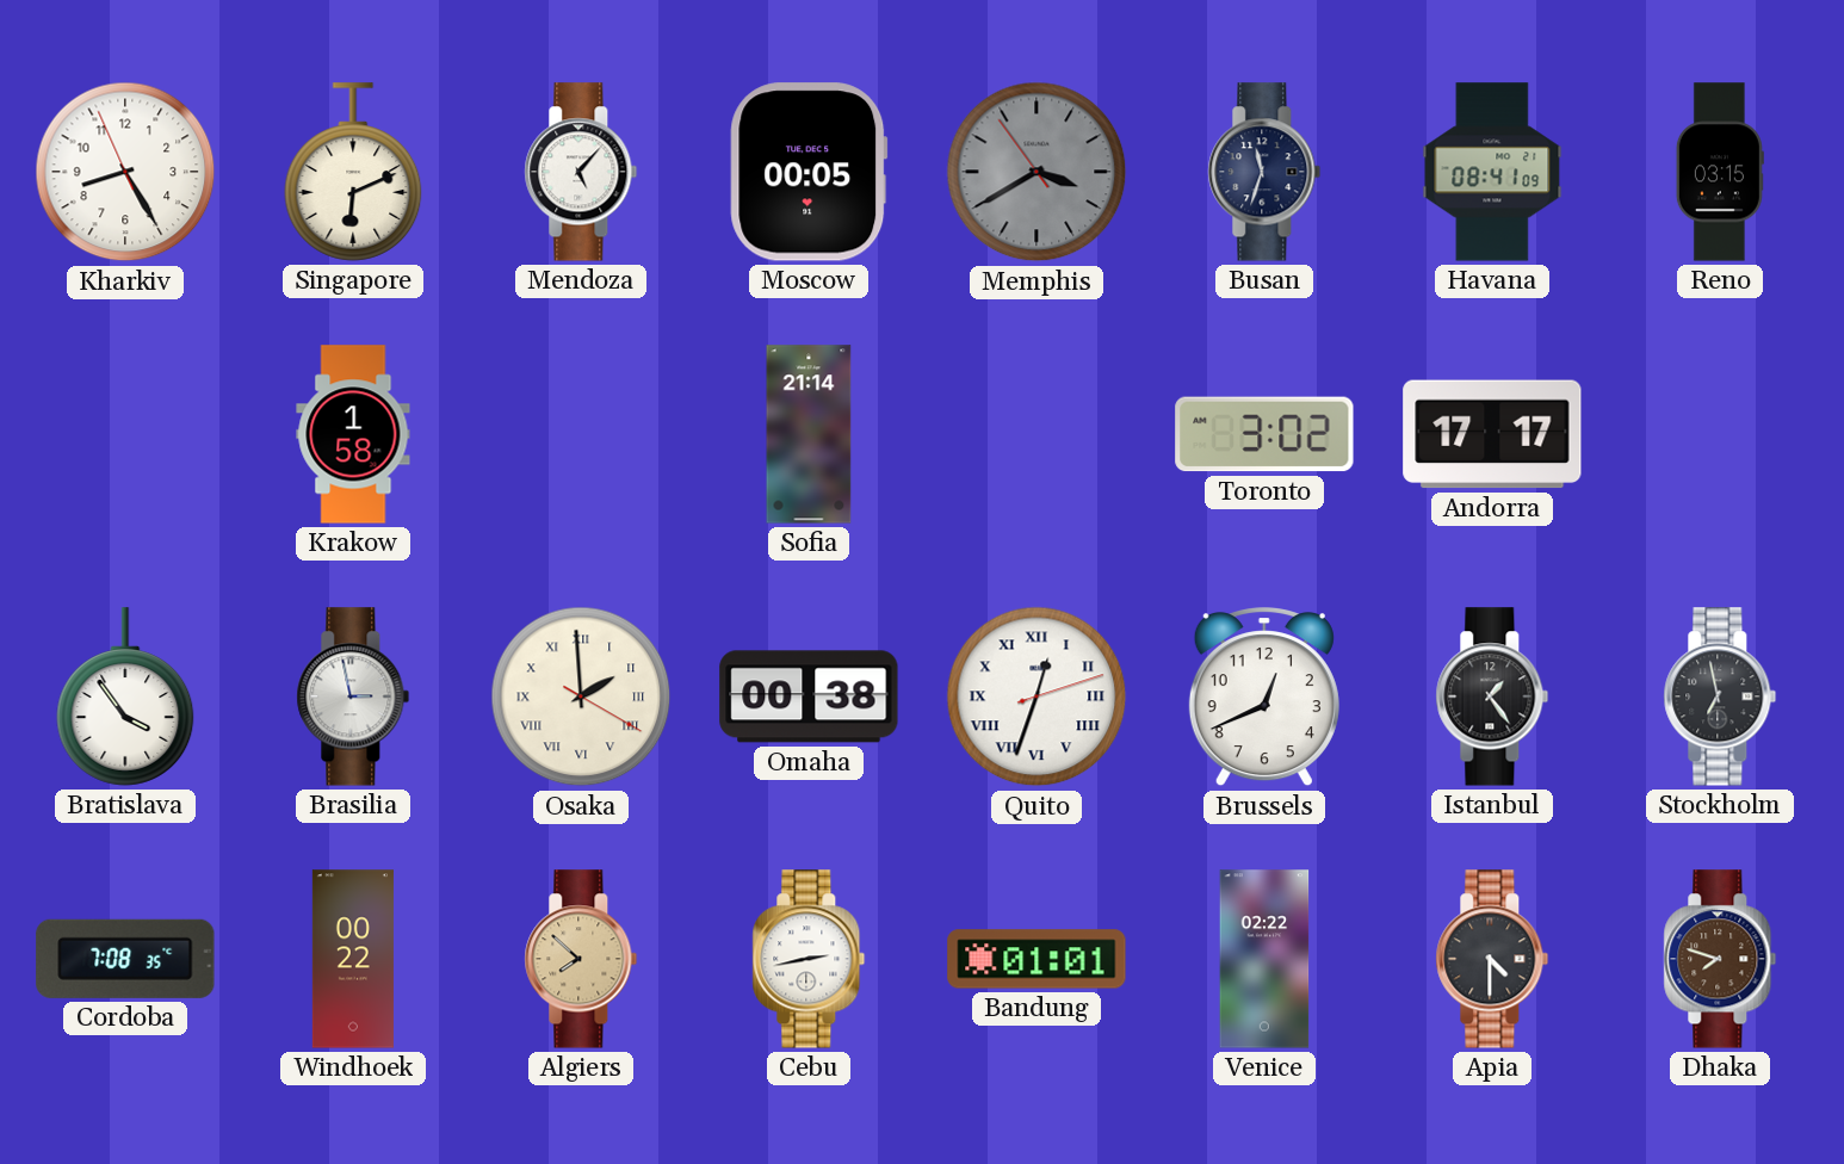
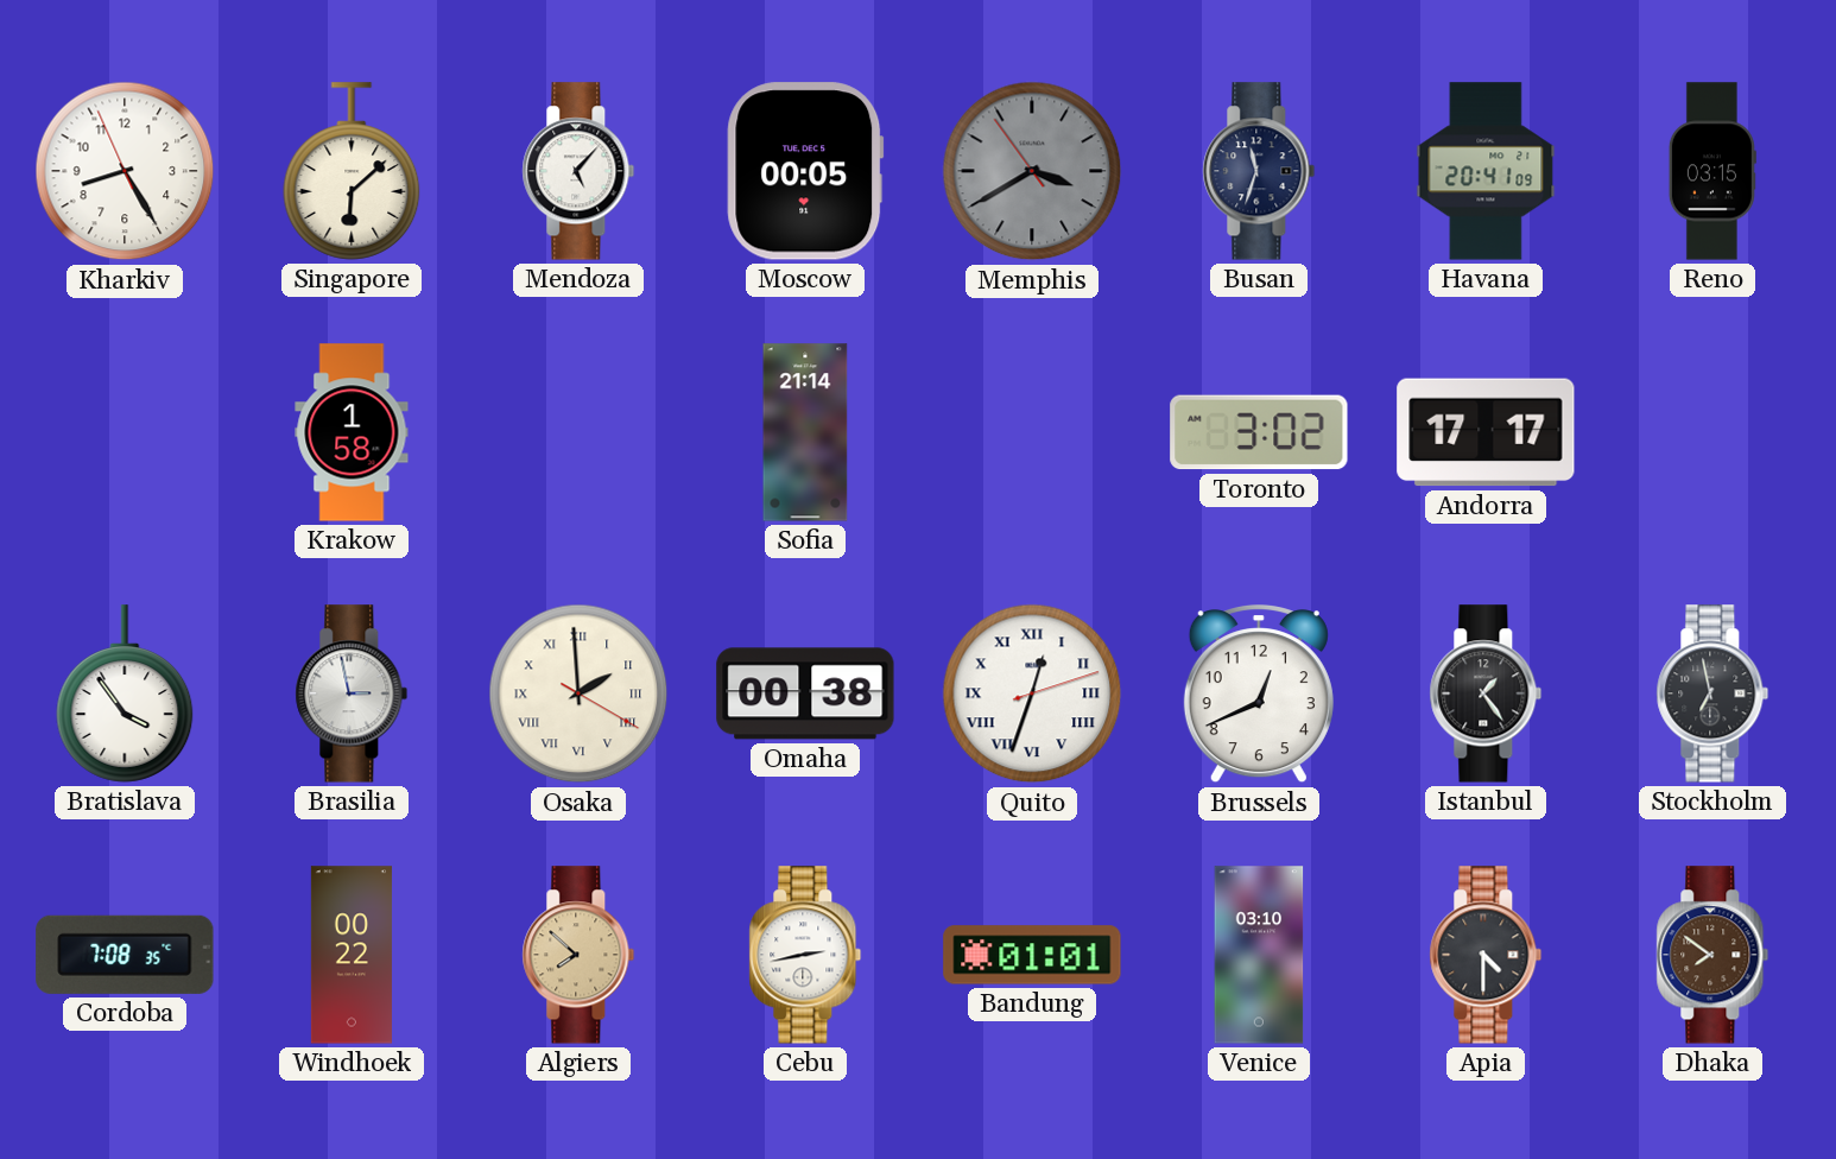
Singapore: 6:11 -> 6:08
Havana: 08:41 -> 20:41
Venice: 02:22 -> 03:10
Dhaka: 7:48 -> 7:51
